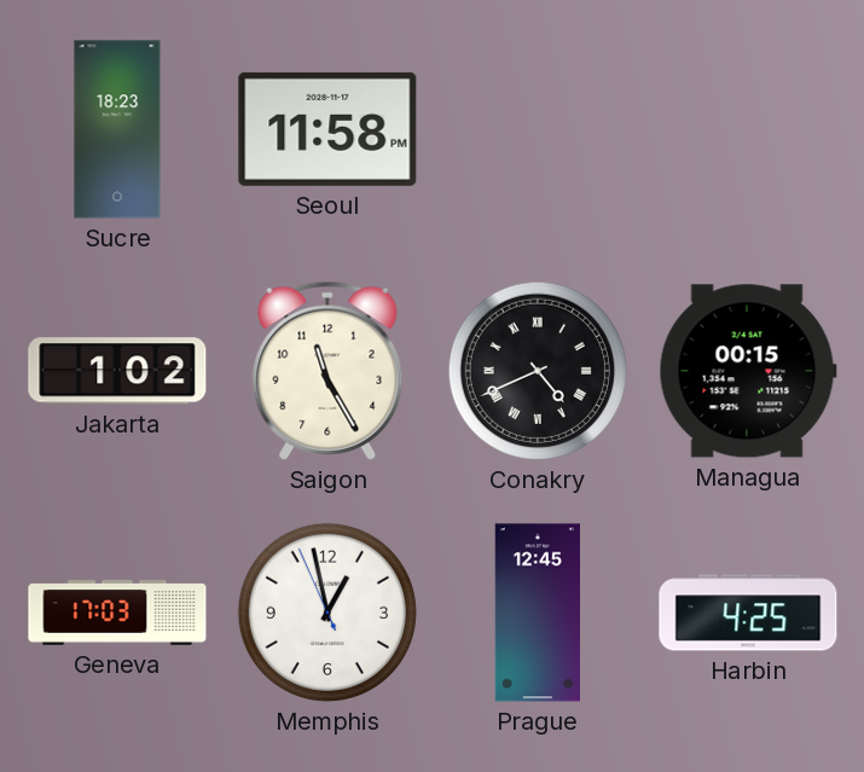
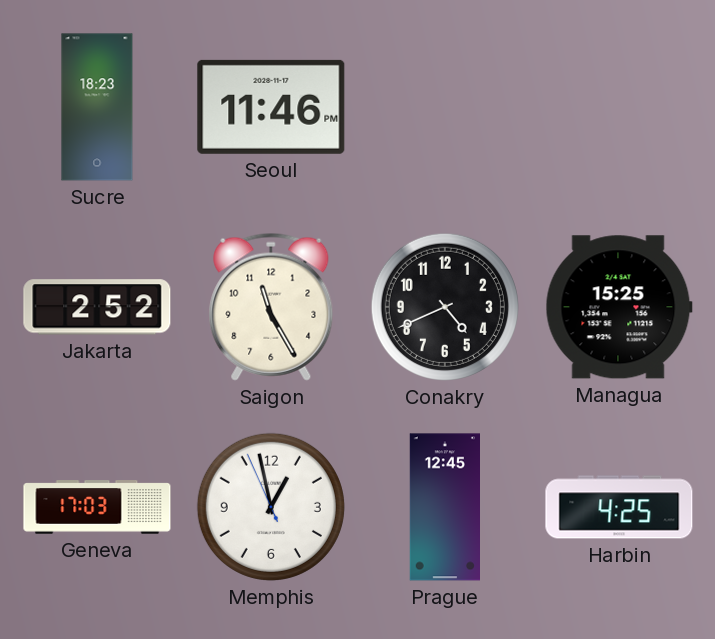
Seoul: 11:58 -> 11:46
Jakarta: 1:02 -> 2:52
Conakry numerals: Roman -> Arabic
Managua: 00:15 -> 15:25
